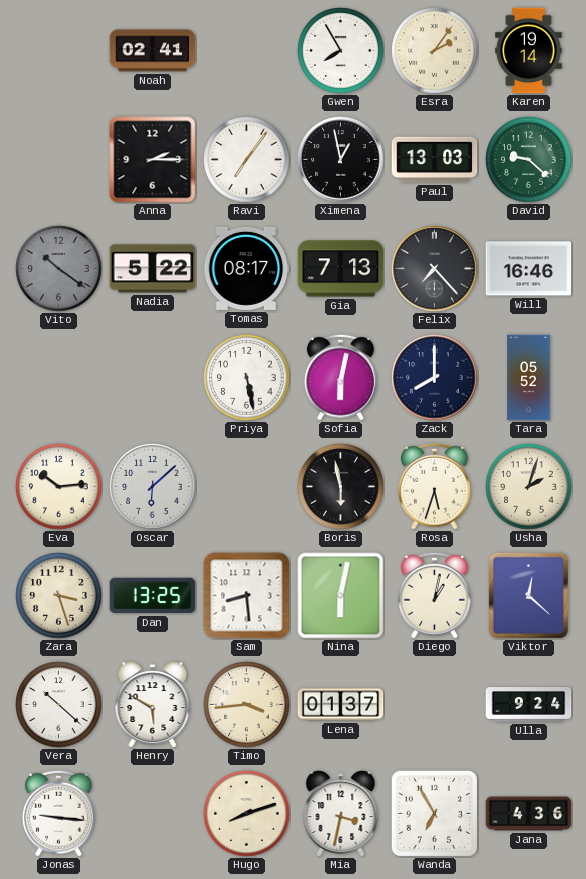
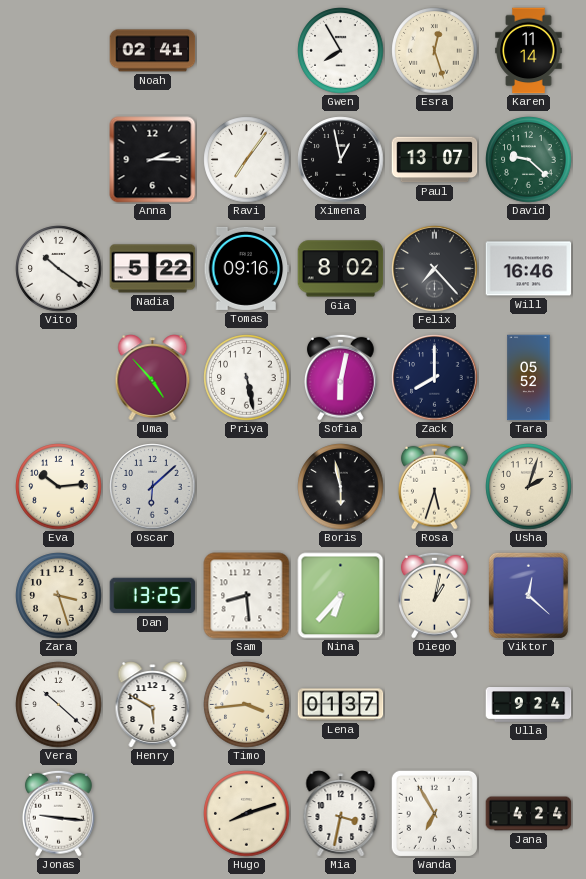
Esra: 2:06 -> 12:27
Karen: 19:14 -> 11:14
Paul: 13:03 -> 13:07
Vito dial: grey -> white
Tomas: 08:17 -> 09:16
Gia: 7:13 -> 8:02
Uma: none -> 4:53
Nina: 6:02 -> 6:37
Jana: 4:36 -> 4:24
